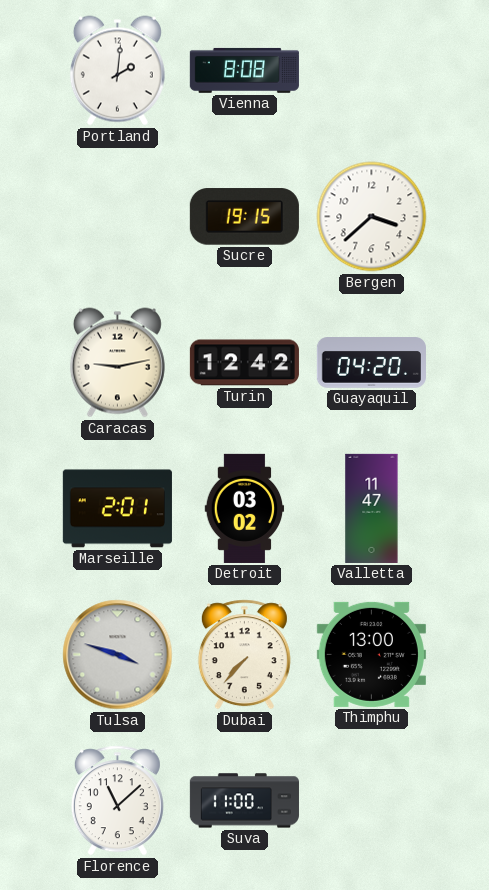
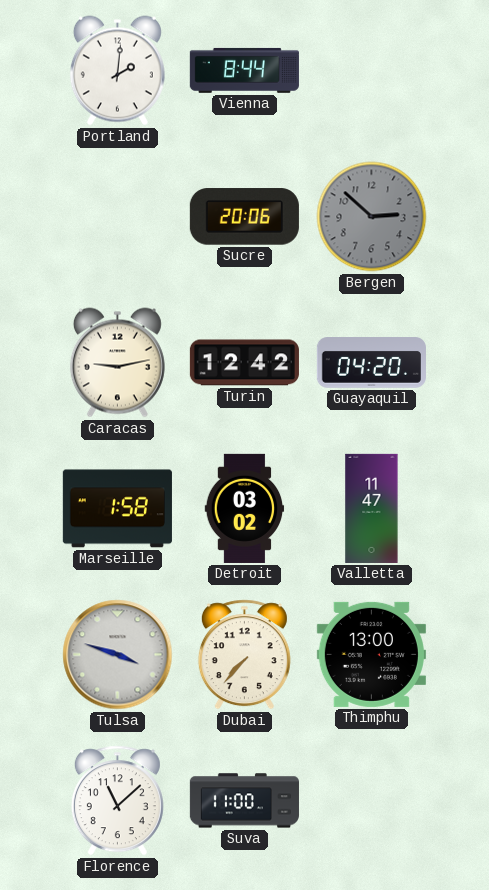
Vienna: 8:08 -> 8:44
Sucre: 19:15 -> 20:06
Bergen: 3:38 -> 2:52
Bergen dial: white -> grey
Marseille: 2:01 -> 1:58
